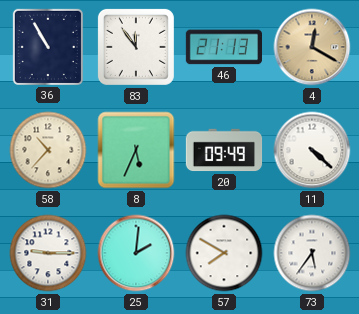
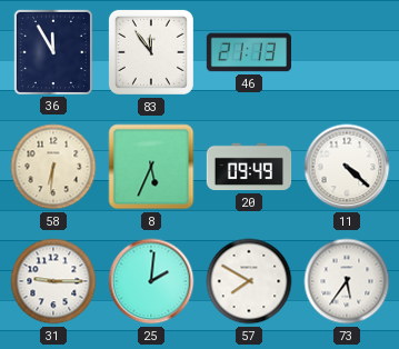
36: 10:55 -> 11:55
4: 12:20 -> none
58: 10:37 -> 6:31
